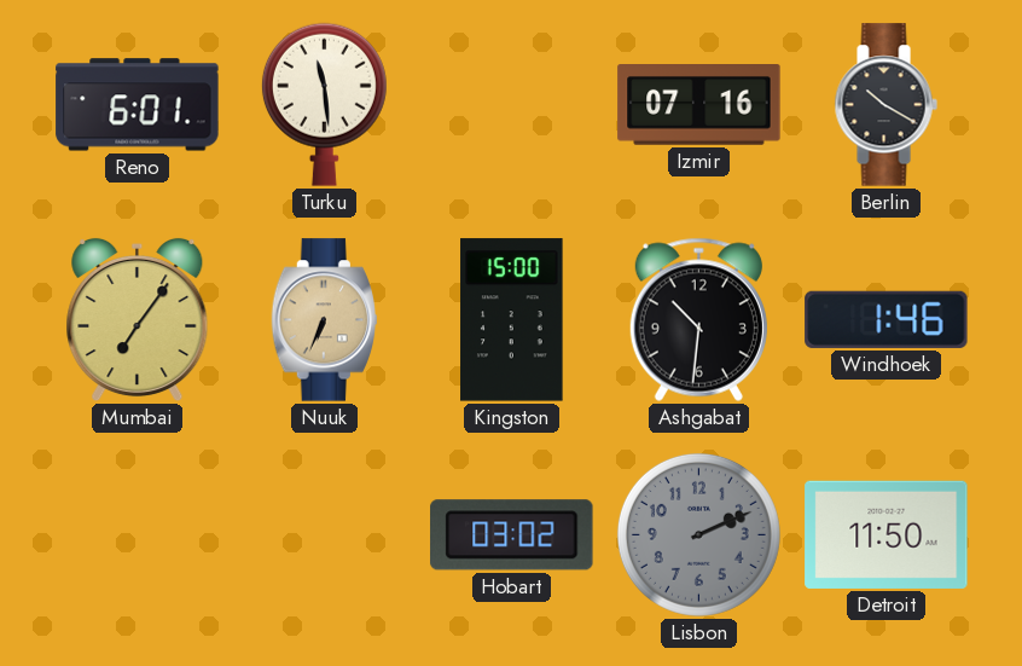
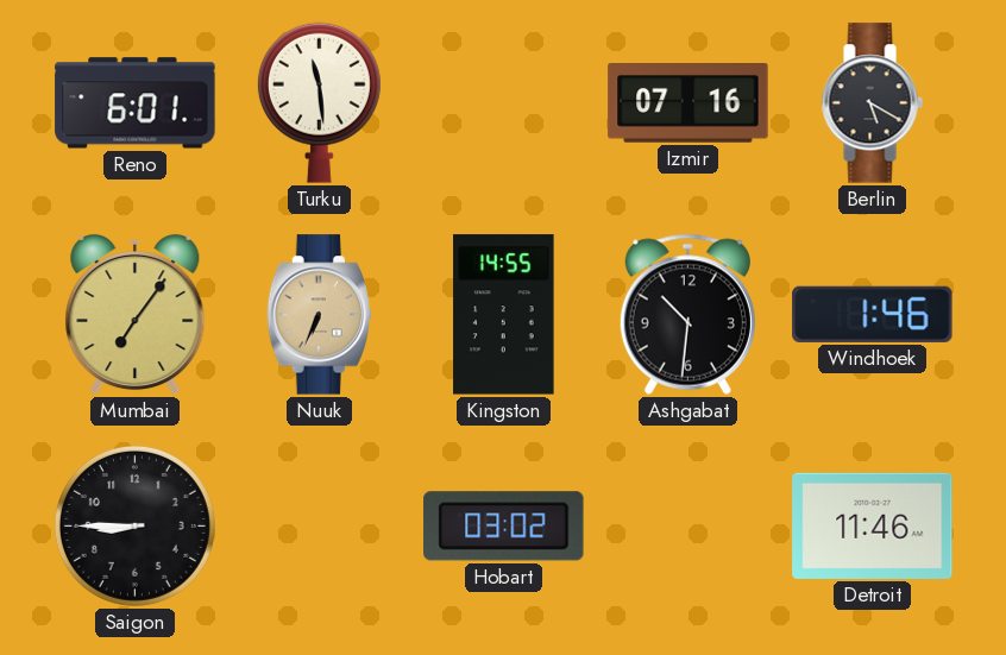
Berlin: 10:20 -> 5:20
Kingston: 15:00 -> 14:55
Saigon: none -> 8:45
Lisbon: 2:11 -> none
Detroit: 11:50 -> 11:46
